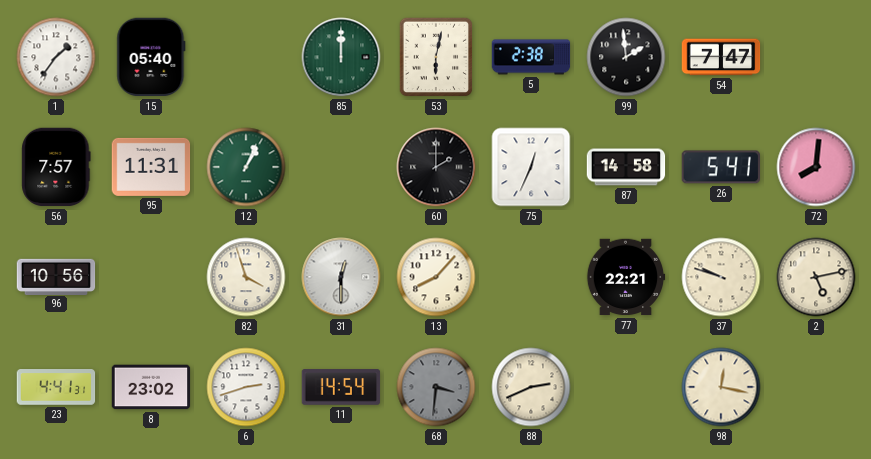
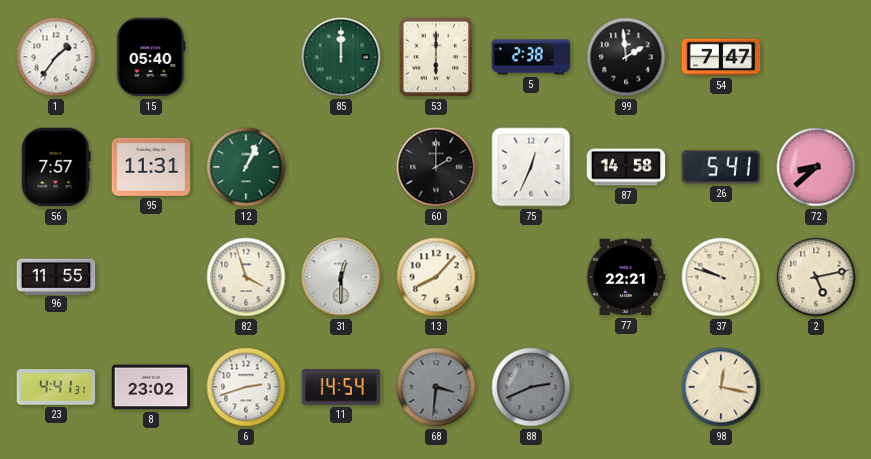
53: 6:02 -> 6:00
72: 8:01 -> 8:38
96: 10:56 -> 11:55
88 dial: cream -> grey
